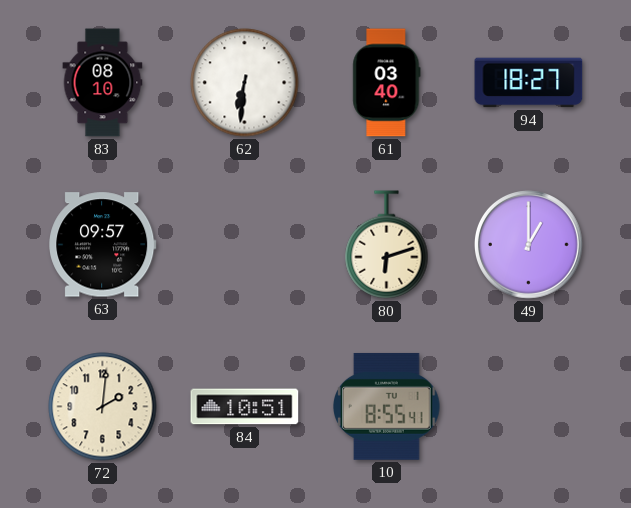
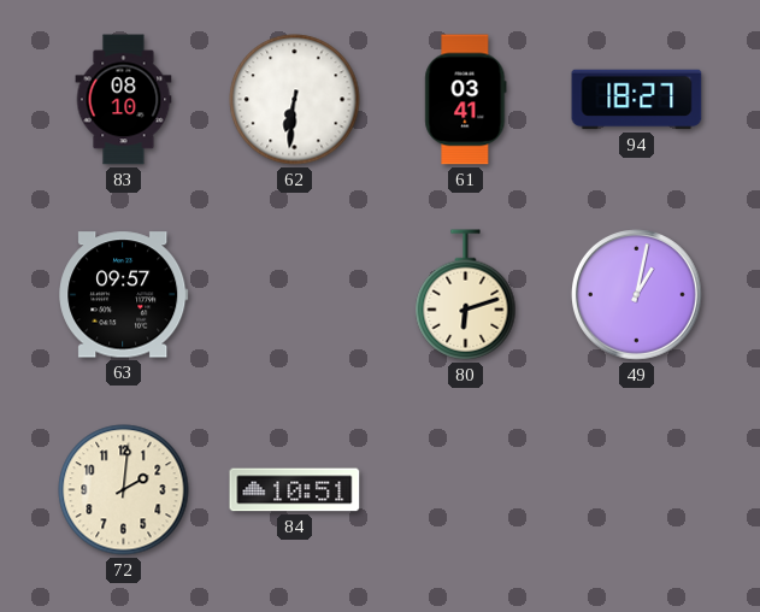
61: 03:40 -> 03:41
49: 1:00 -> 1:02
10: 8:55 -> none
